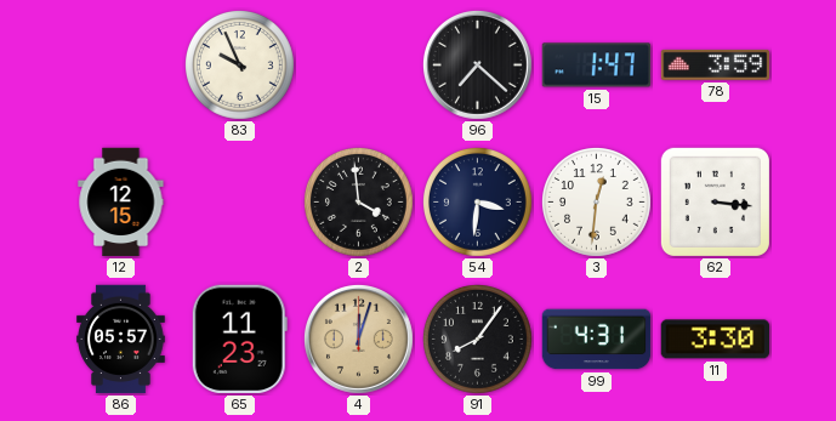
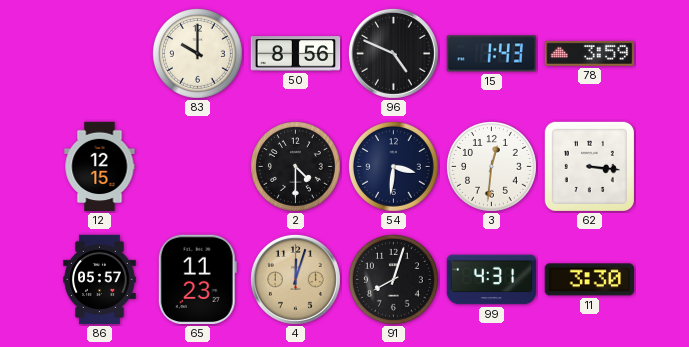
83: 9:56 -> 10:00
50: none -> 8:56
96: 7:22 -> 4:49
15: 1:47 -> 1:43
2: 3:59 -> 4:30
91: 8:06 -> 8:03
